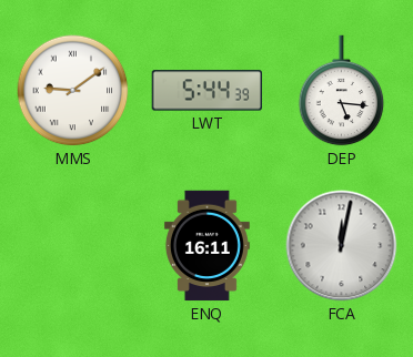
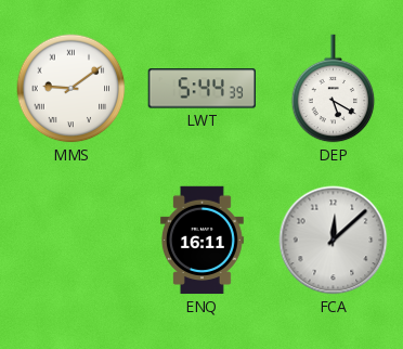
DEP: 5:16 -> 5:20
FCA: 12:02 -> 12:08
